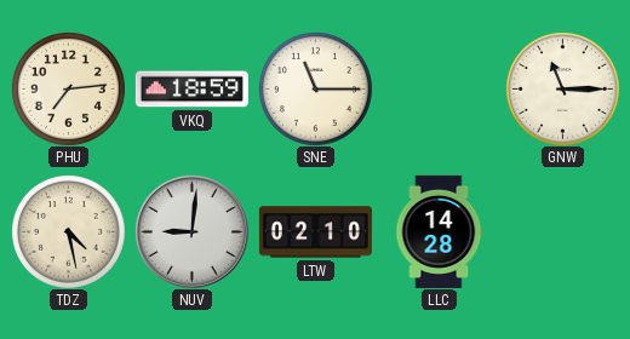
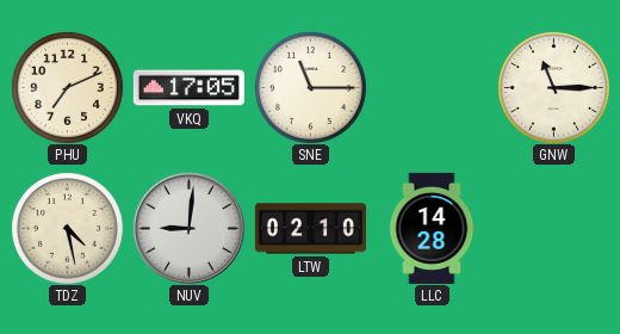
PHU: 7:14 -> 7:11
VKQ: 18:59 -> 17:05
